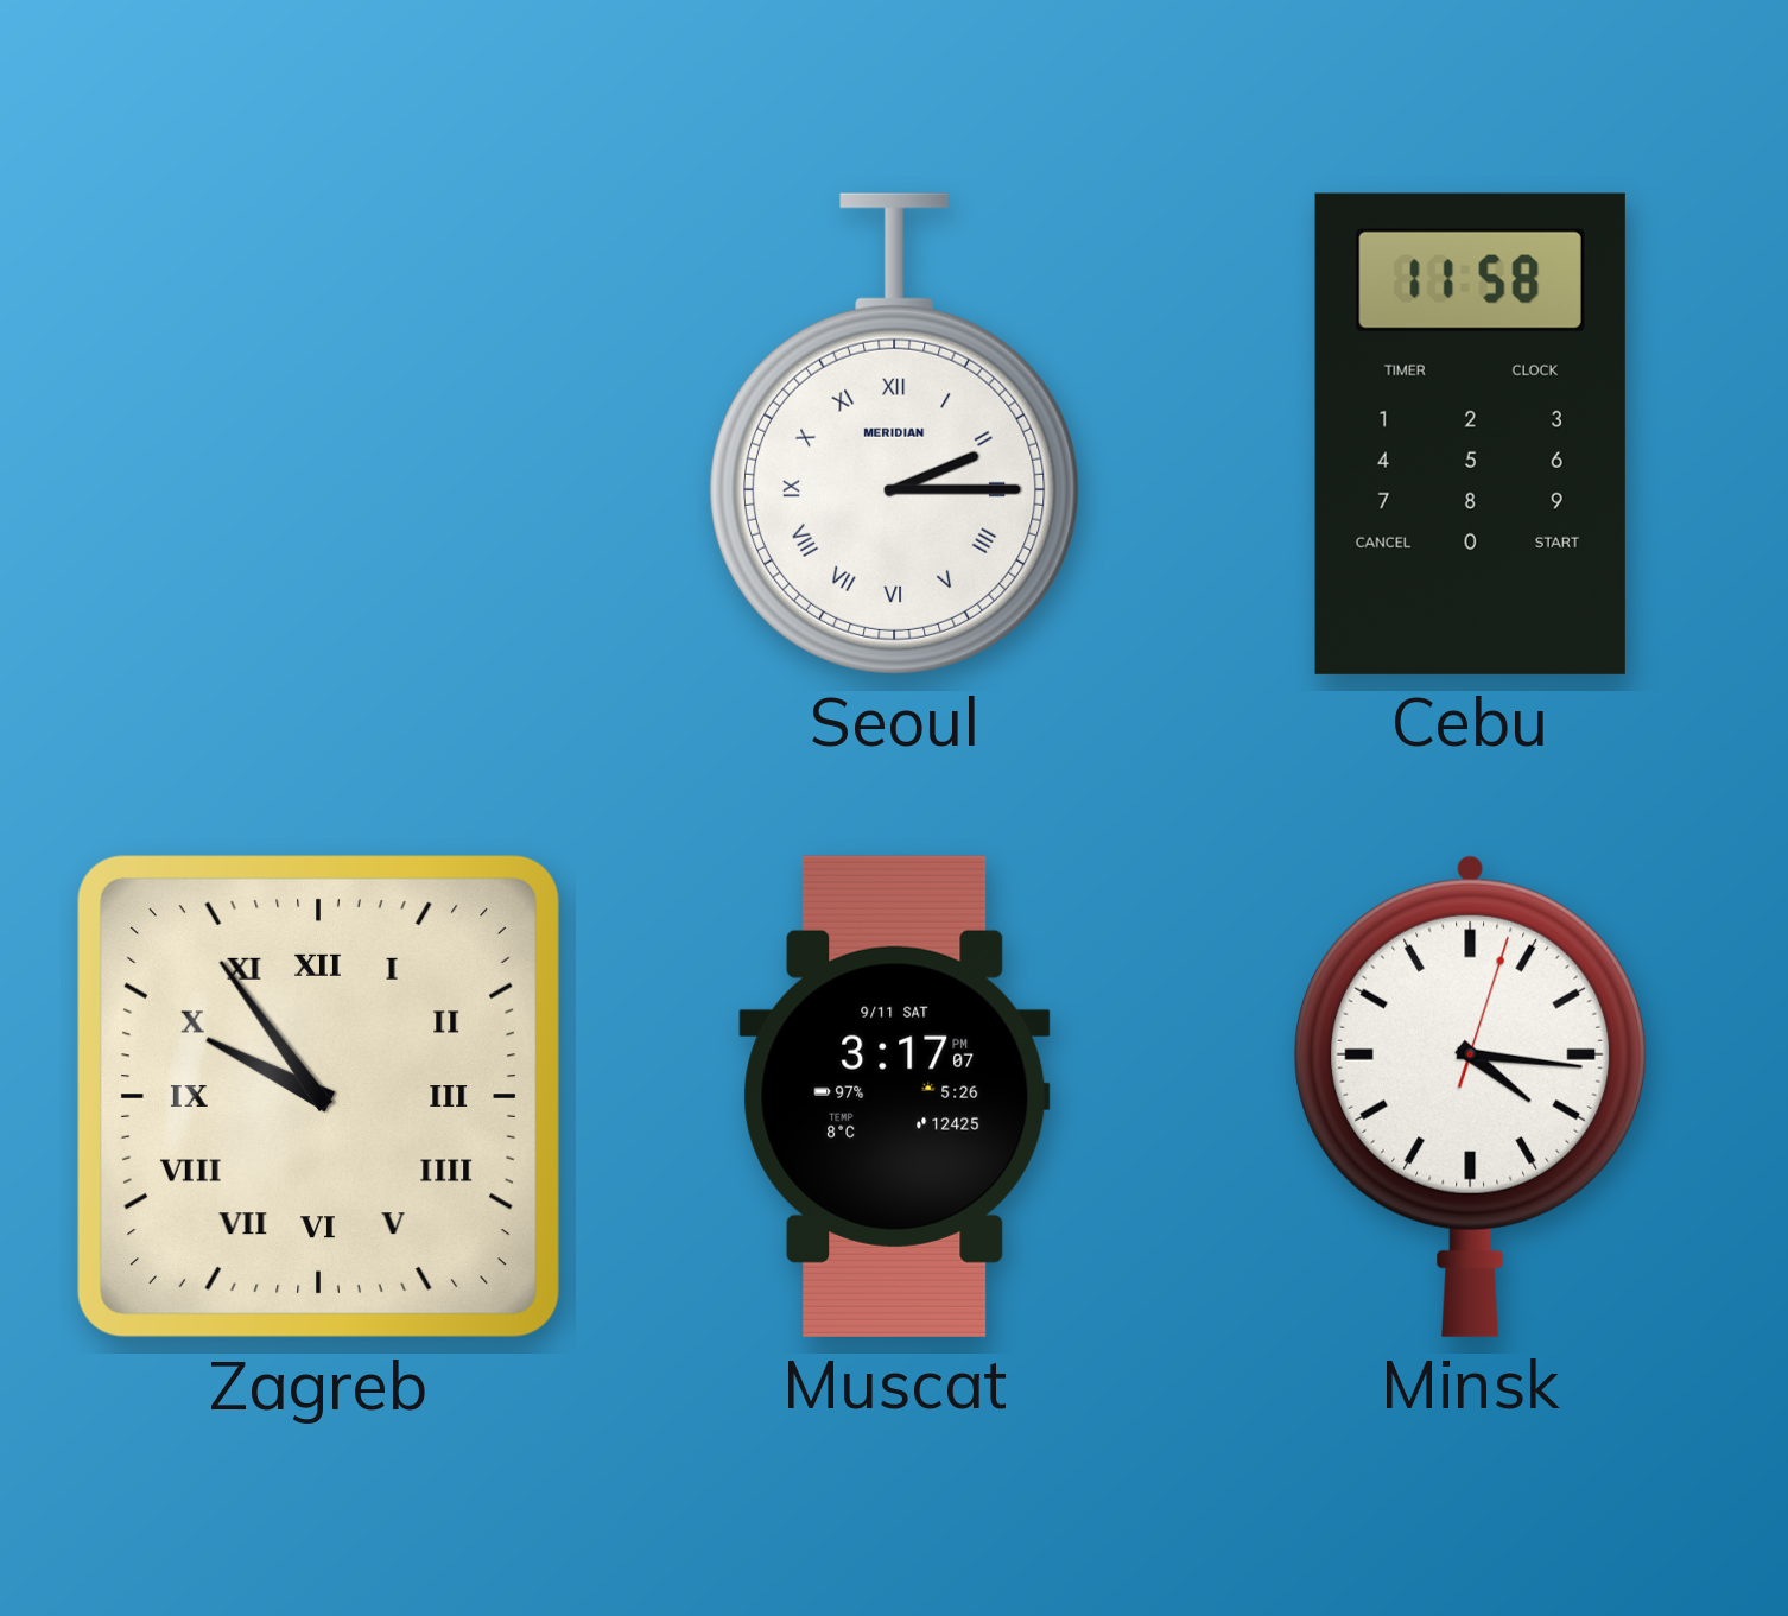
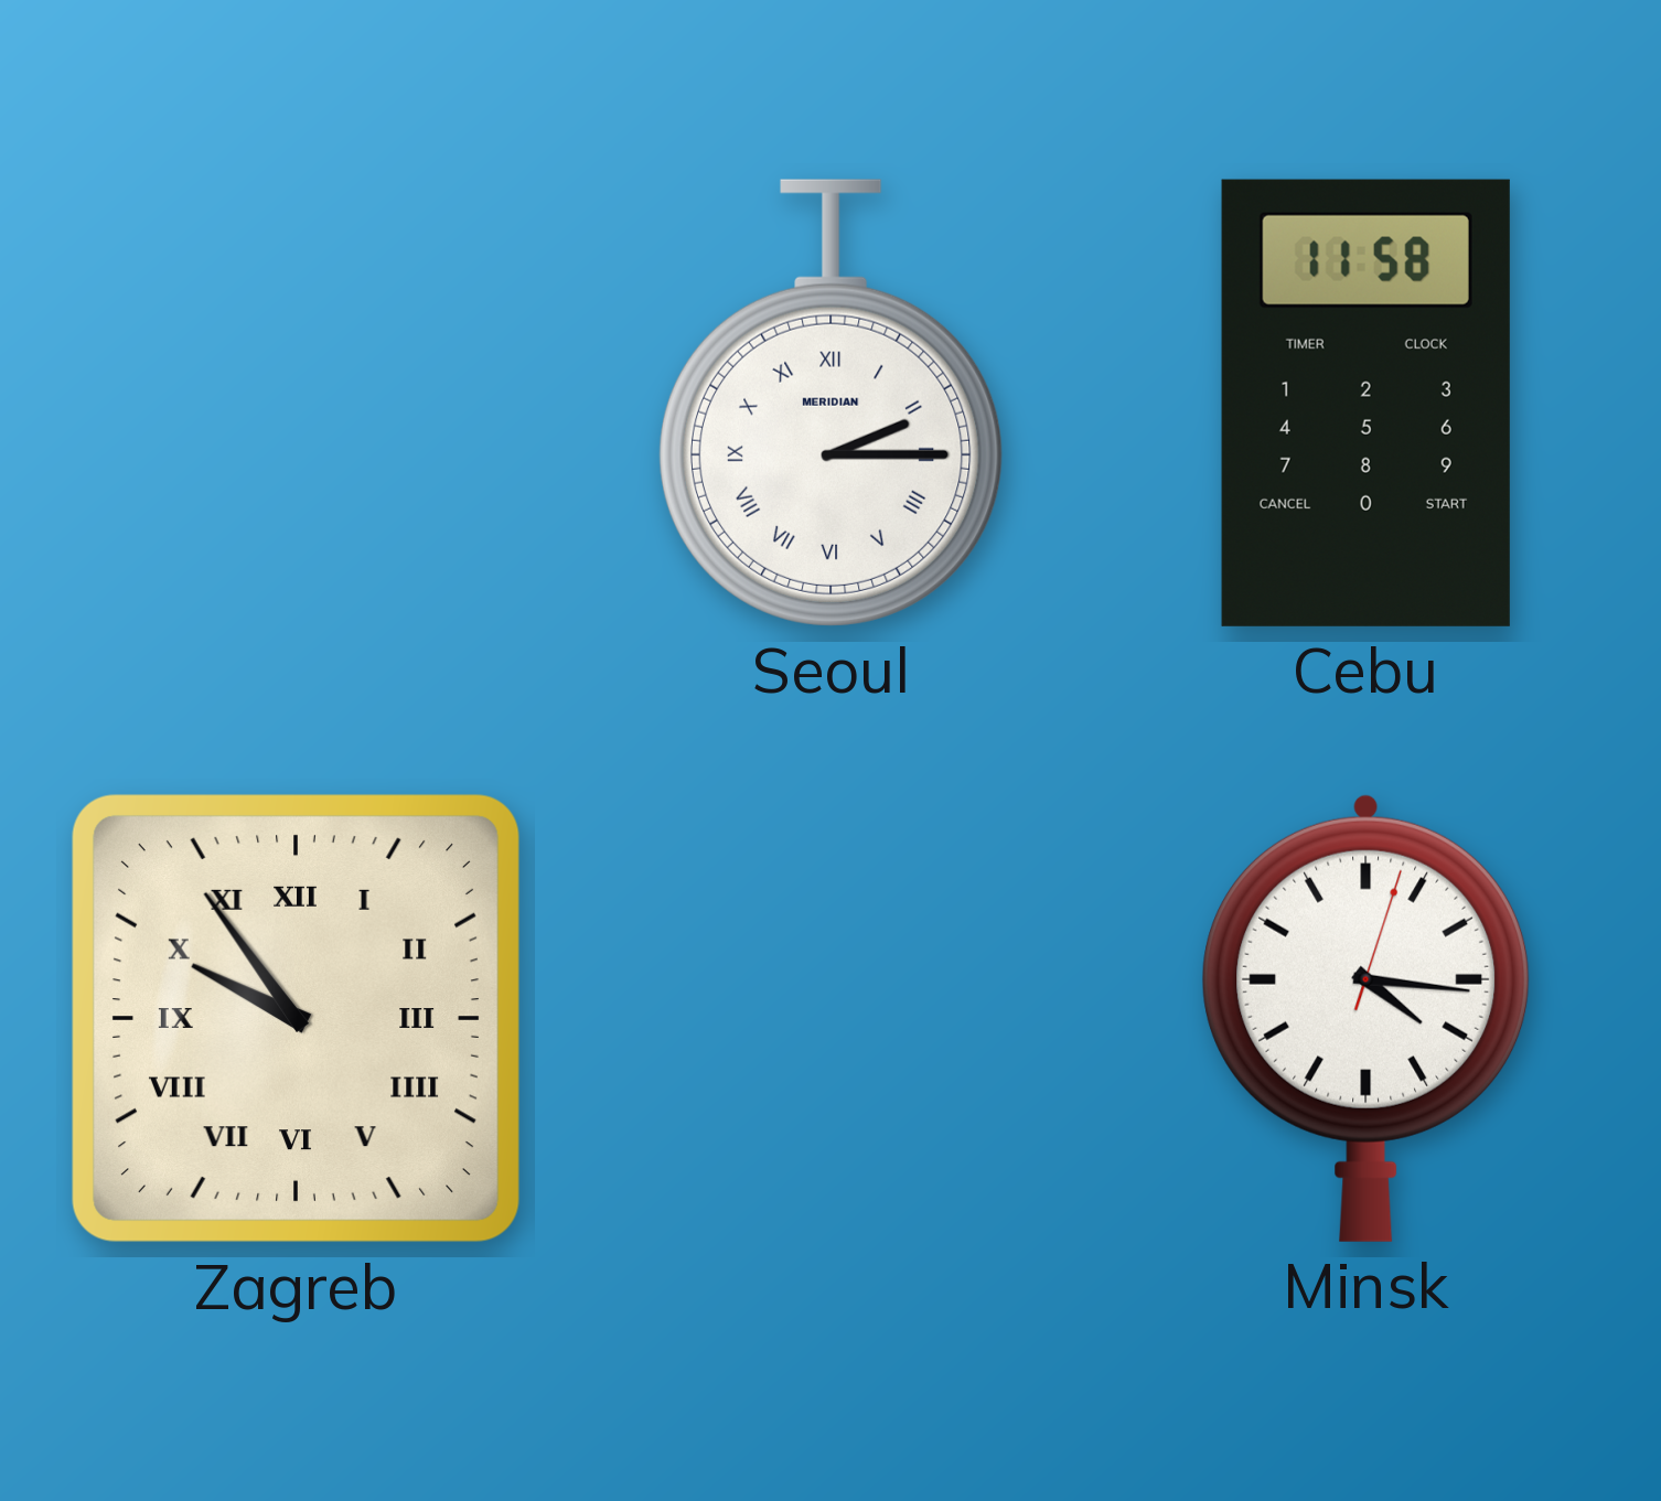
Muscat: 3:17 -> none
